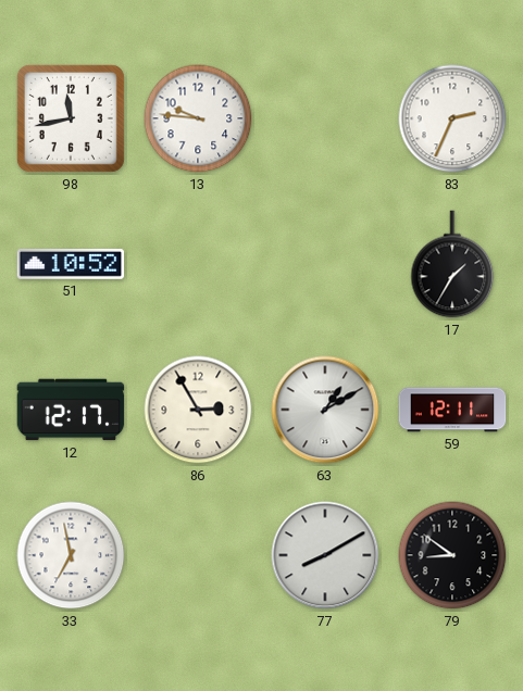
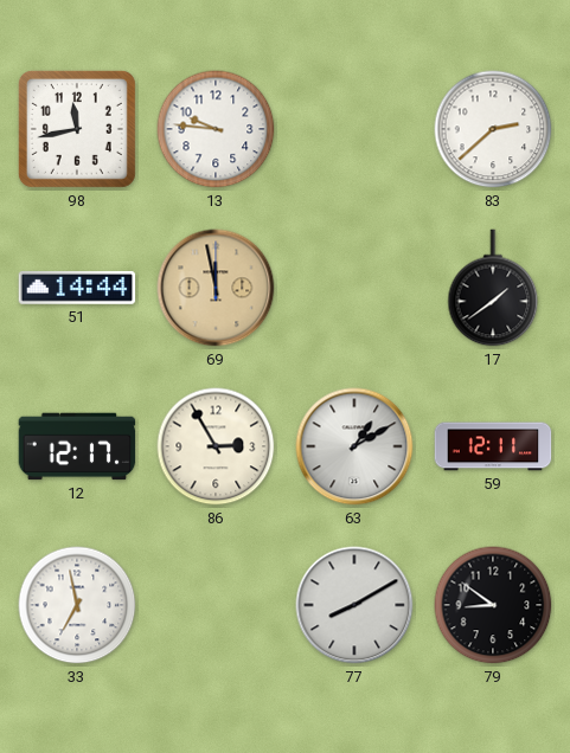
83: 2:34 -> 2:38
51: 10:52 -> 14:44
69: none -> 11:58
17: 1:35 -> 1:39
